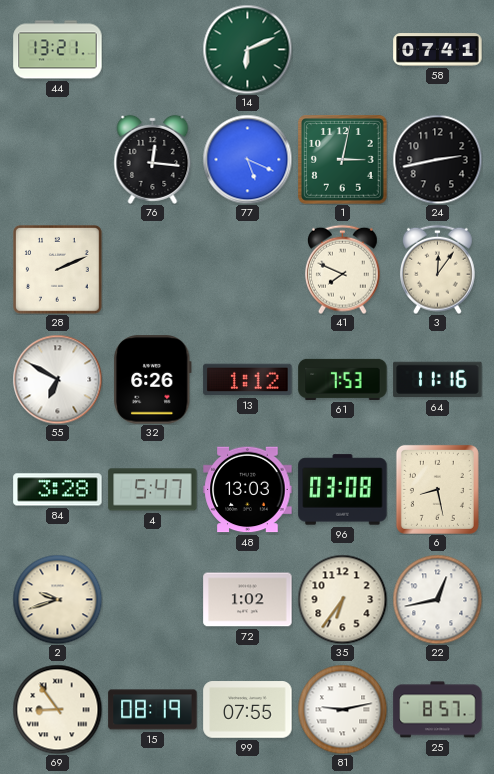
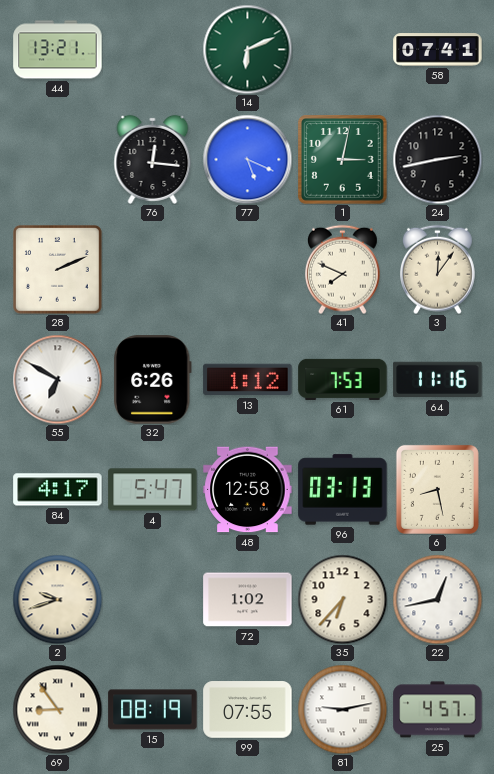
84: 3:28 -> 4:17
48: 13:03 -> 12:58
96: 03:08 -> 03:13
35: 6:36 -> 6:37
25: 8:57 -> 4:57
